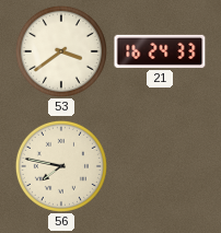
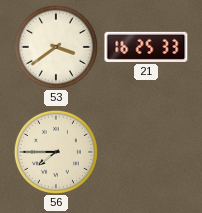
21: 16:24 -> 16:25
56: 7:47 -> 7:45
